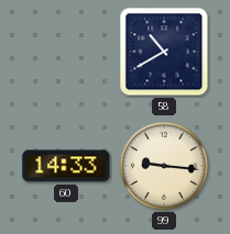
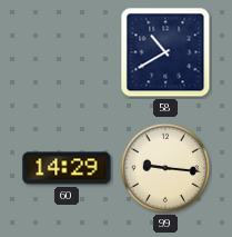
60: 14:33 -> 14:29
